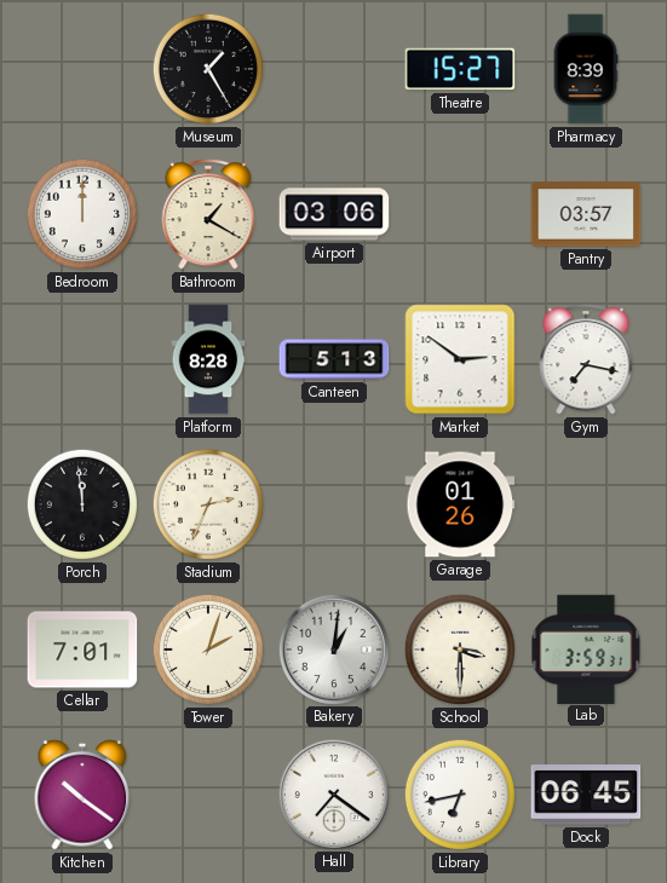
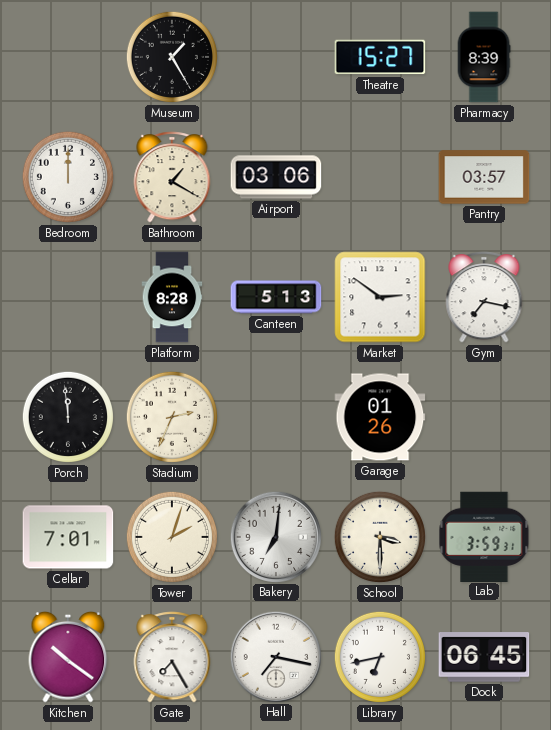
Bakery: 1:01 -> 7:01
Gate: none -> 7:25
Hall: 7:21 -> 7:17
